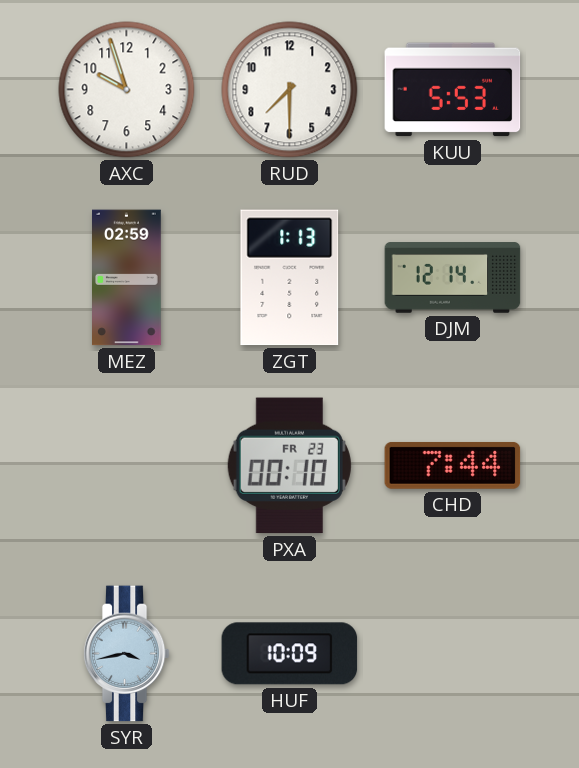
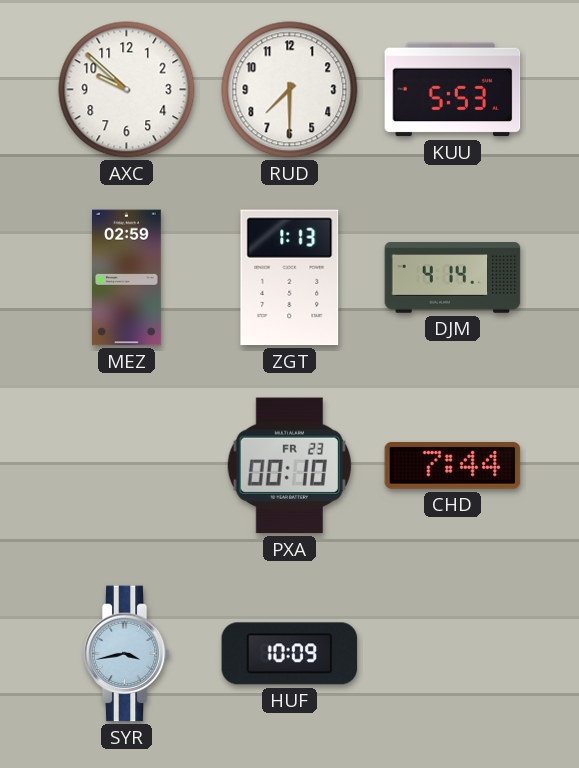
AXC: 9:57 -> 9:52
DJM: 12:14 -> 4:14
